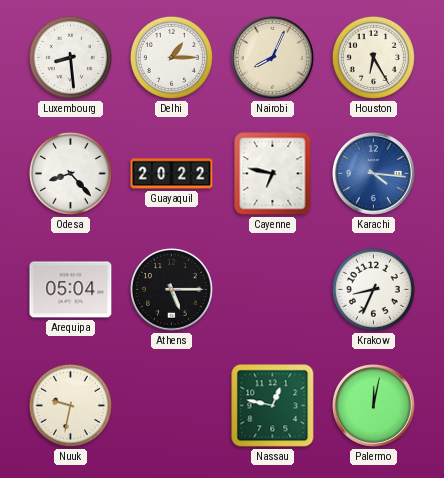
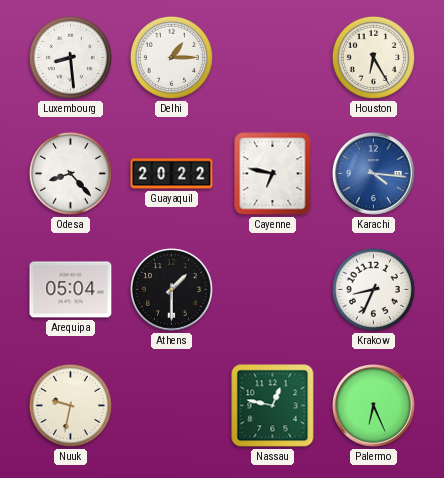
Nairobi: 8:04 -> none
Athens: 5:15 -> 1:30
Palermo: 12:02 -> 6:26
